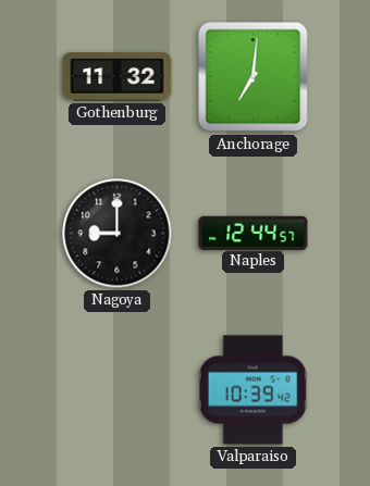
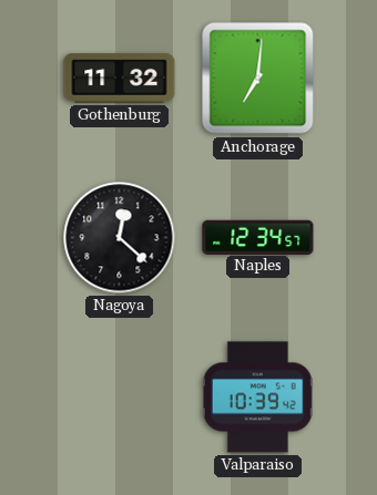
Nagoya: 9:00 -> 12:22
Naples: 12:44 -> 12:34
